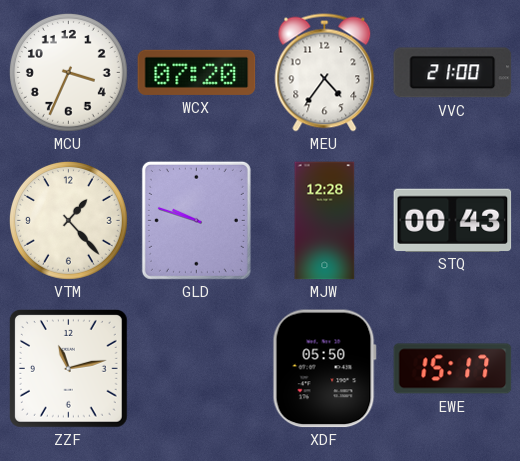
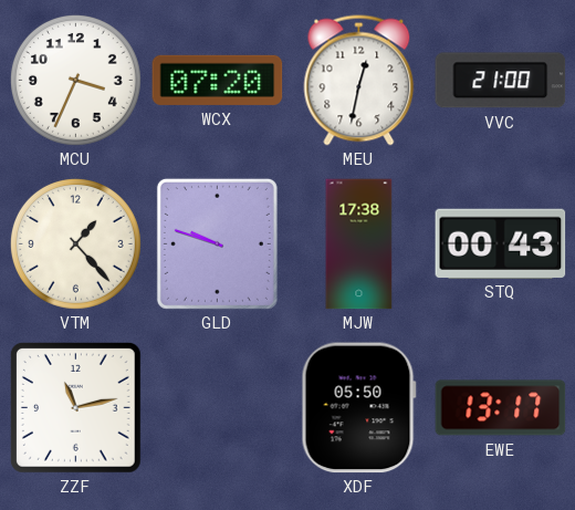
MEU: 4:36 -> 12:32
MJW: 12:28 -> 17:38
EWE: 15:17 -> 13:17
